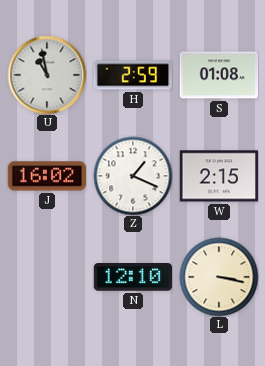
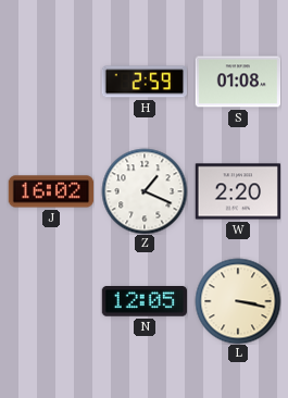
U: 10:58 -> none
W: 2:15 -> 2:20
N: 12:10 -> 12:05
